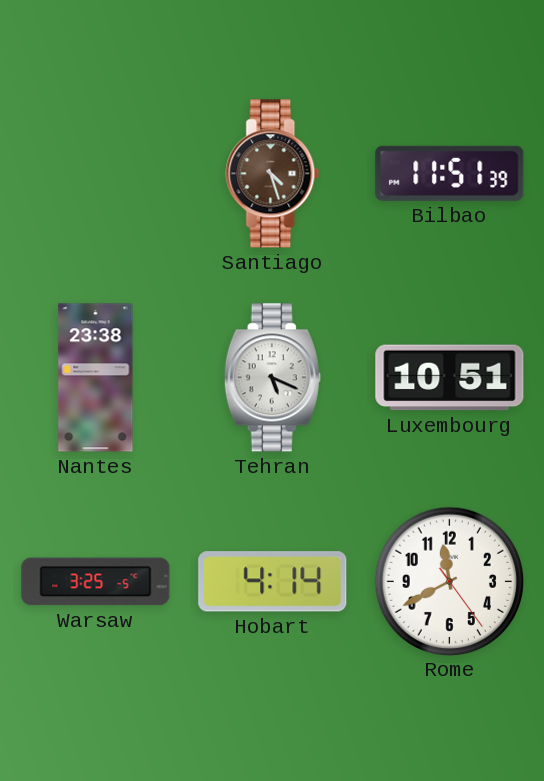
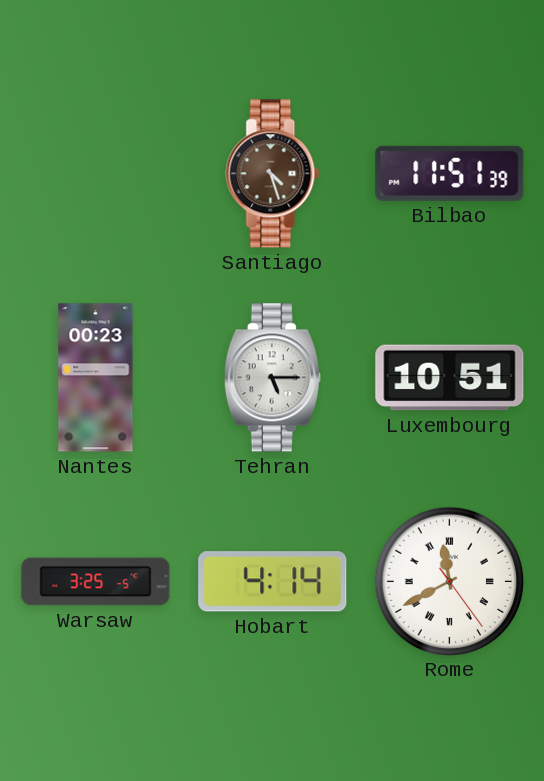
Nantes: 23:38 -> 00:23
Tehran: 5:19 -> 5:15
Rome numerals: Arabic -> Roman
